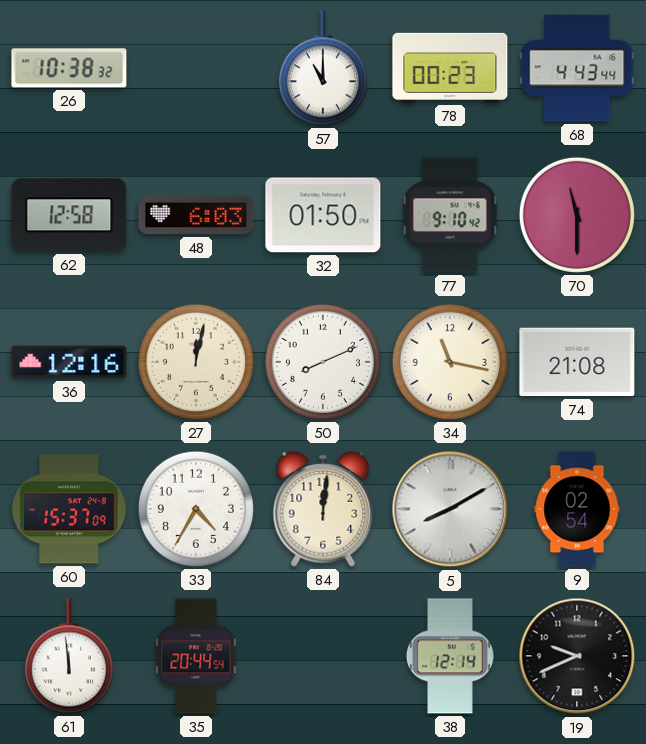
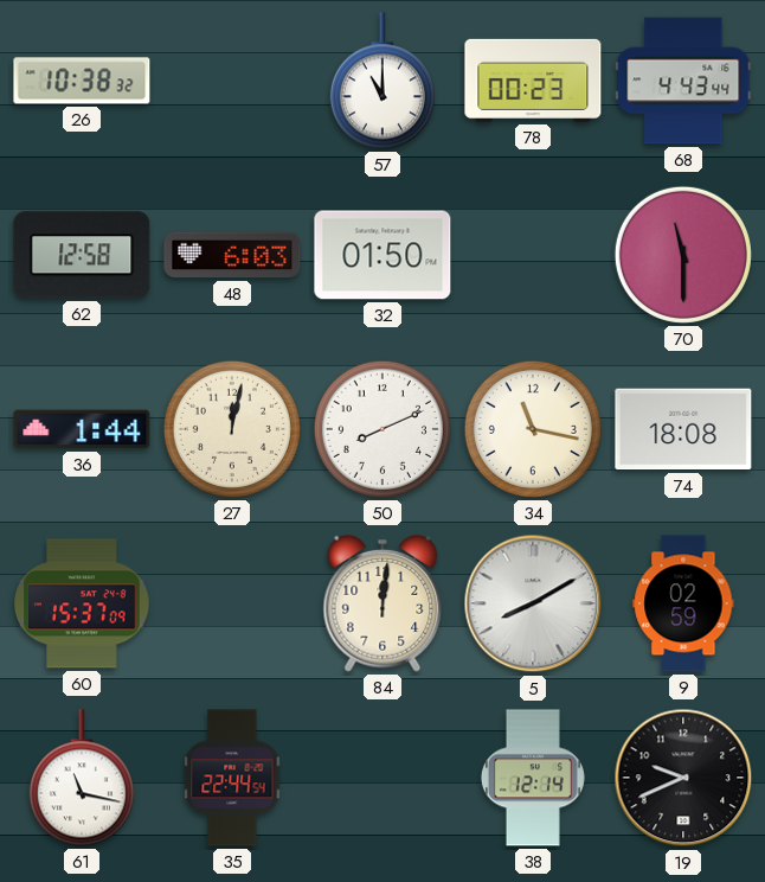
77: 9:10 -> none
36: 12:16 -> 1:44
74: 21:08 -> 18:08
33: 4:35 -> none
9: 02:54 -> 02:59
61: 11:59 -> 11:17
35: 20:44 -> 22:44
